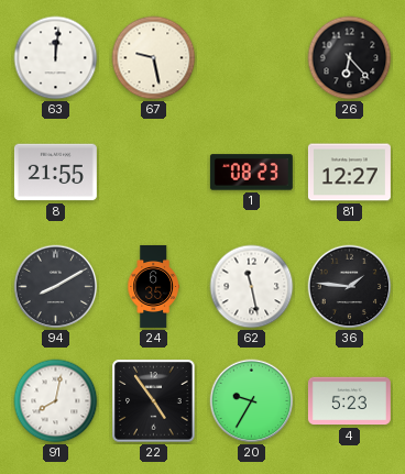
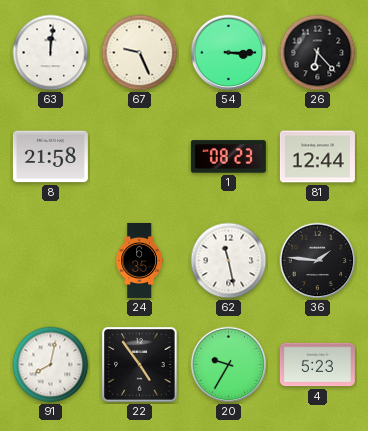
67: 9:28 -> 9:26
54: none -> 3:15
8: 21:55 -> 21:58
81: 12:27 -> 12:44
94: 8:10 -> none
